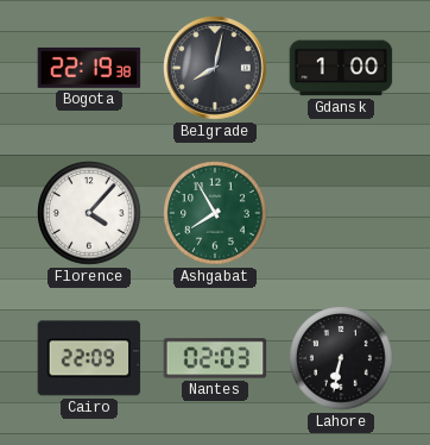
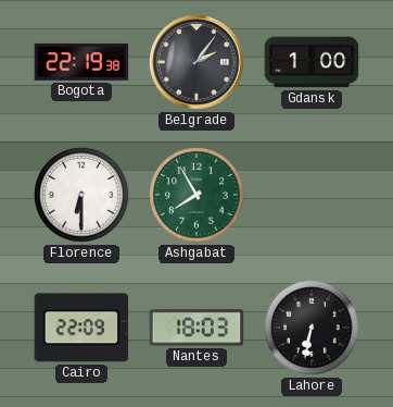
Belgrade: 8:02 -> 2:06
Florence: 4:07 -> 6:30
Nantes: 02:03 -> 18:03
